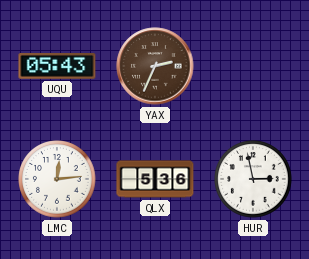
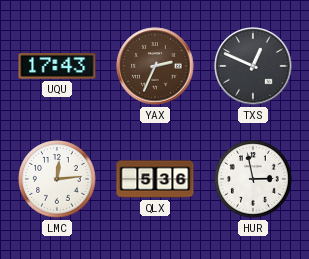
UQU: 05:43 -> 17:43
TXS: none -> 12:49
